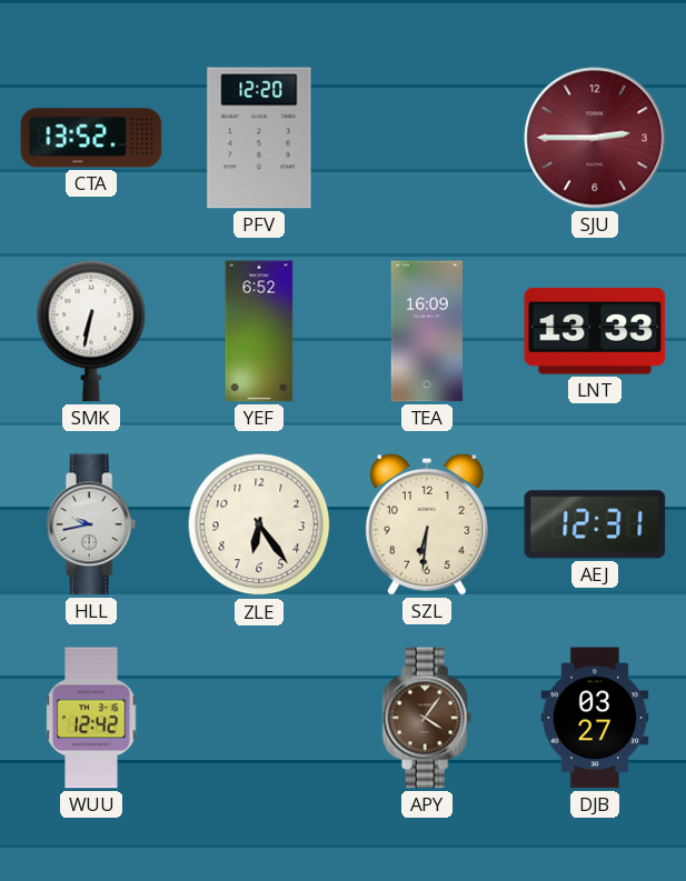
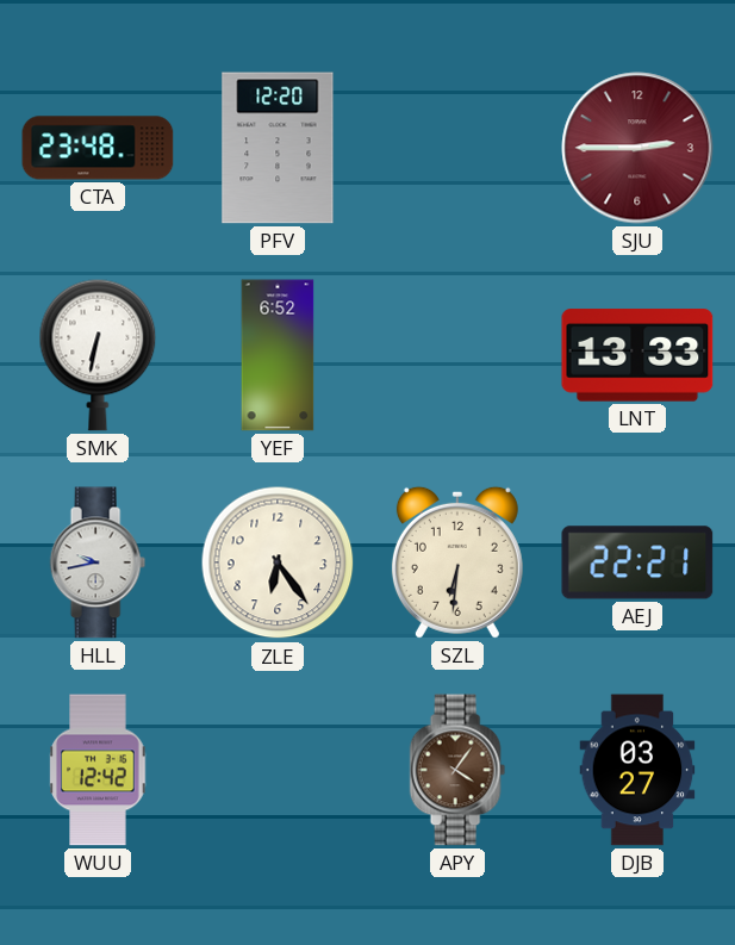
CTA: 13:52 -> 23:48
TEA: 16:09 -> none
AEJ: 12:31 -> 22:21
